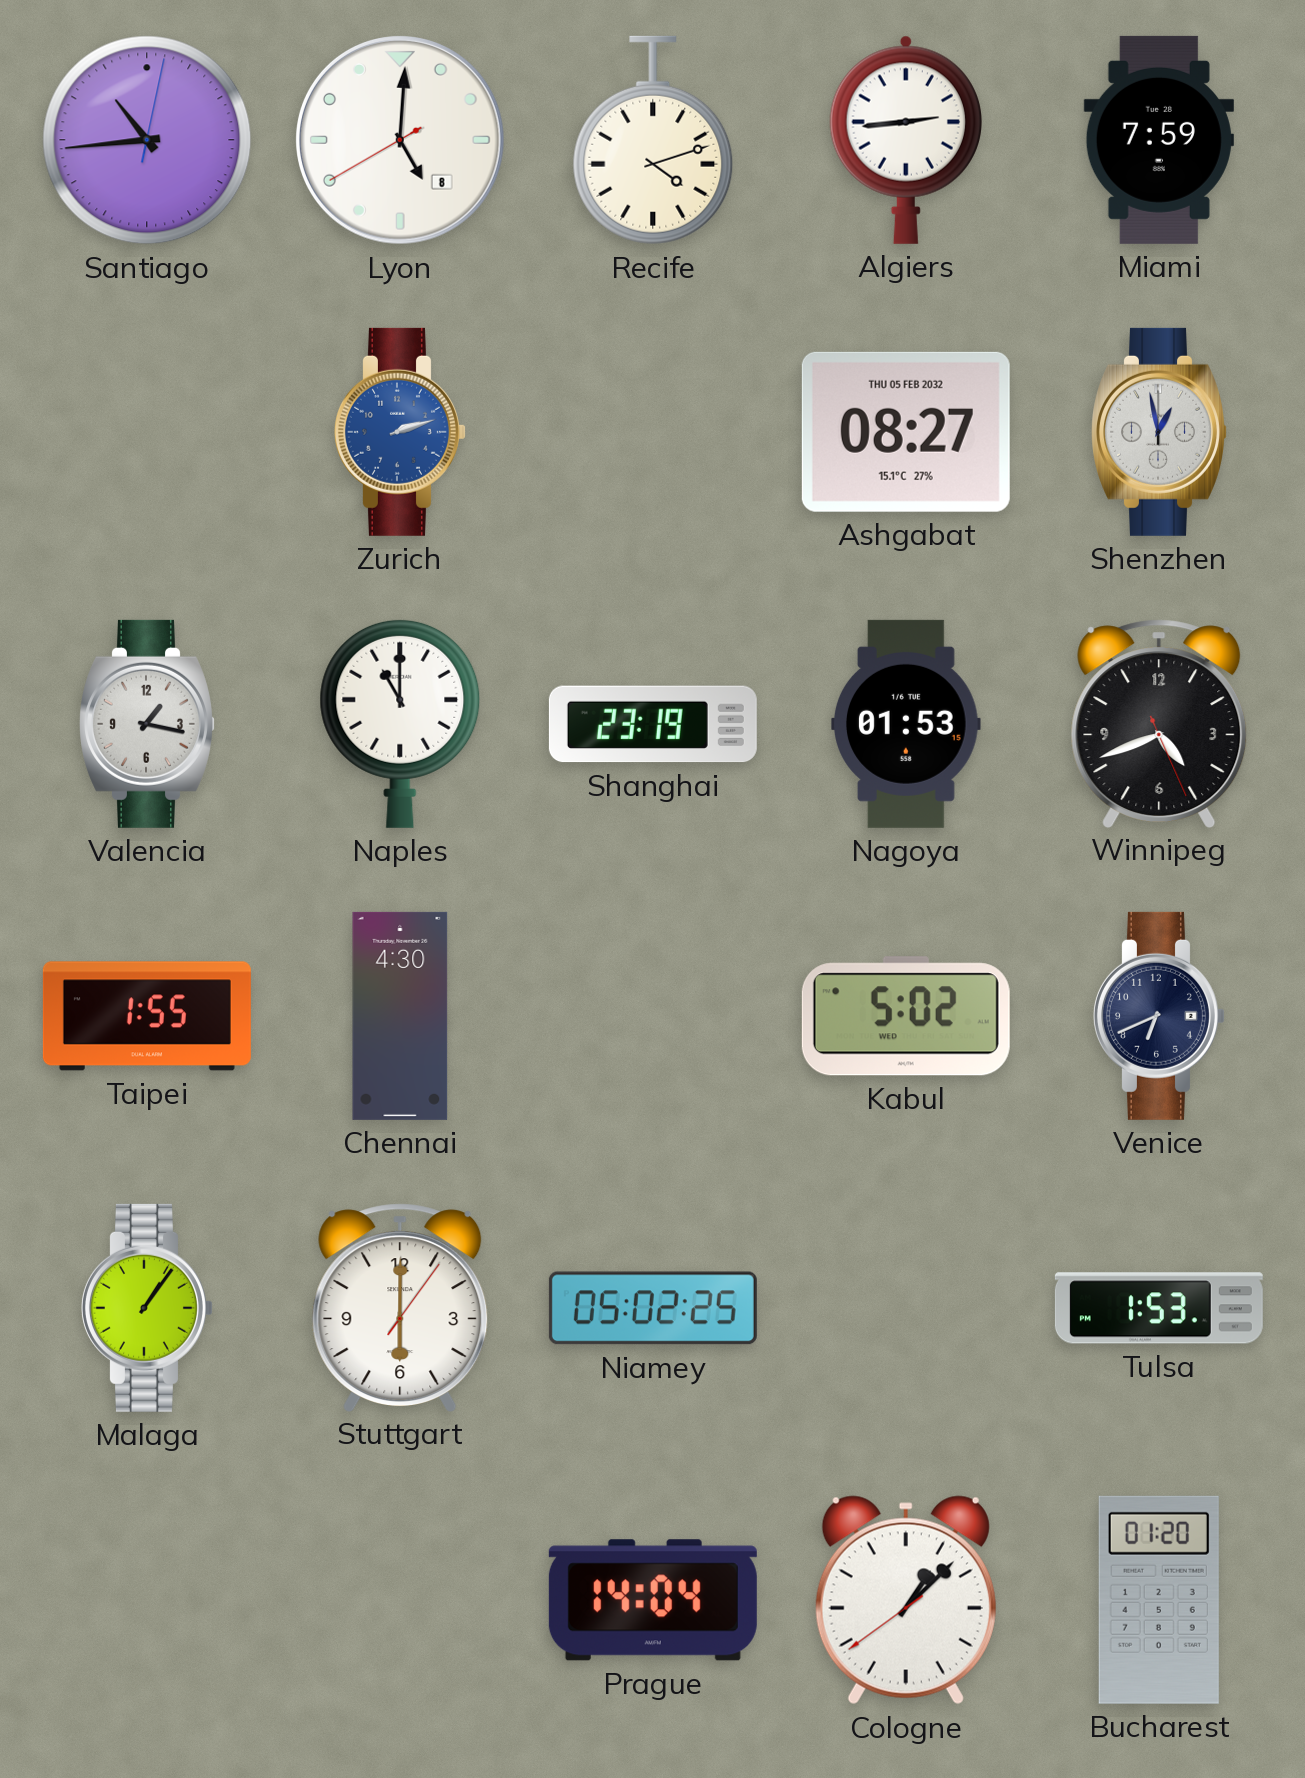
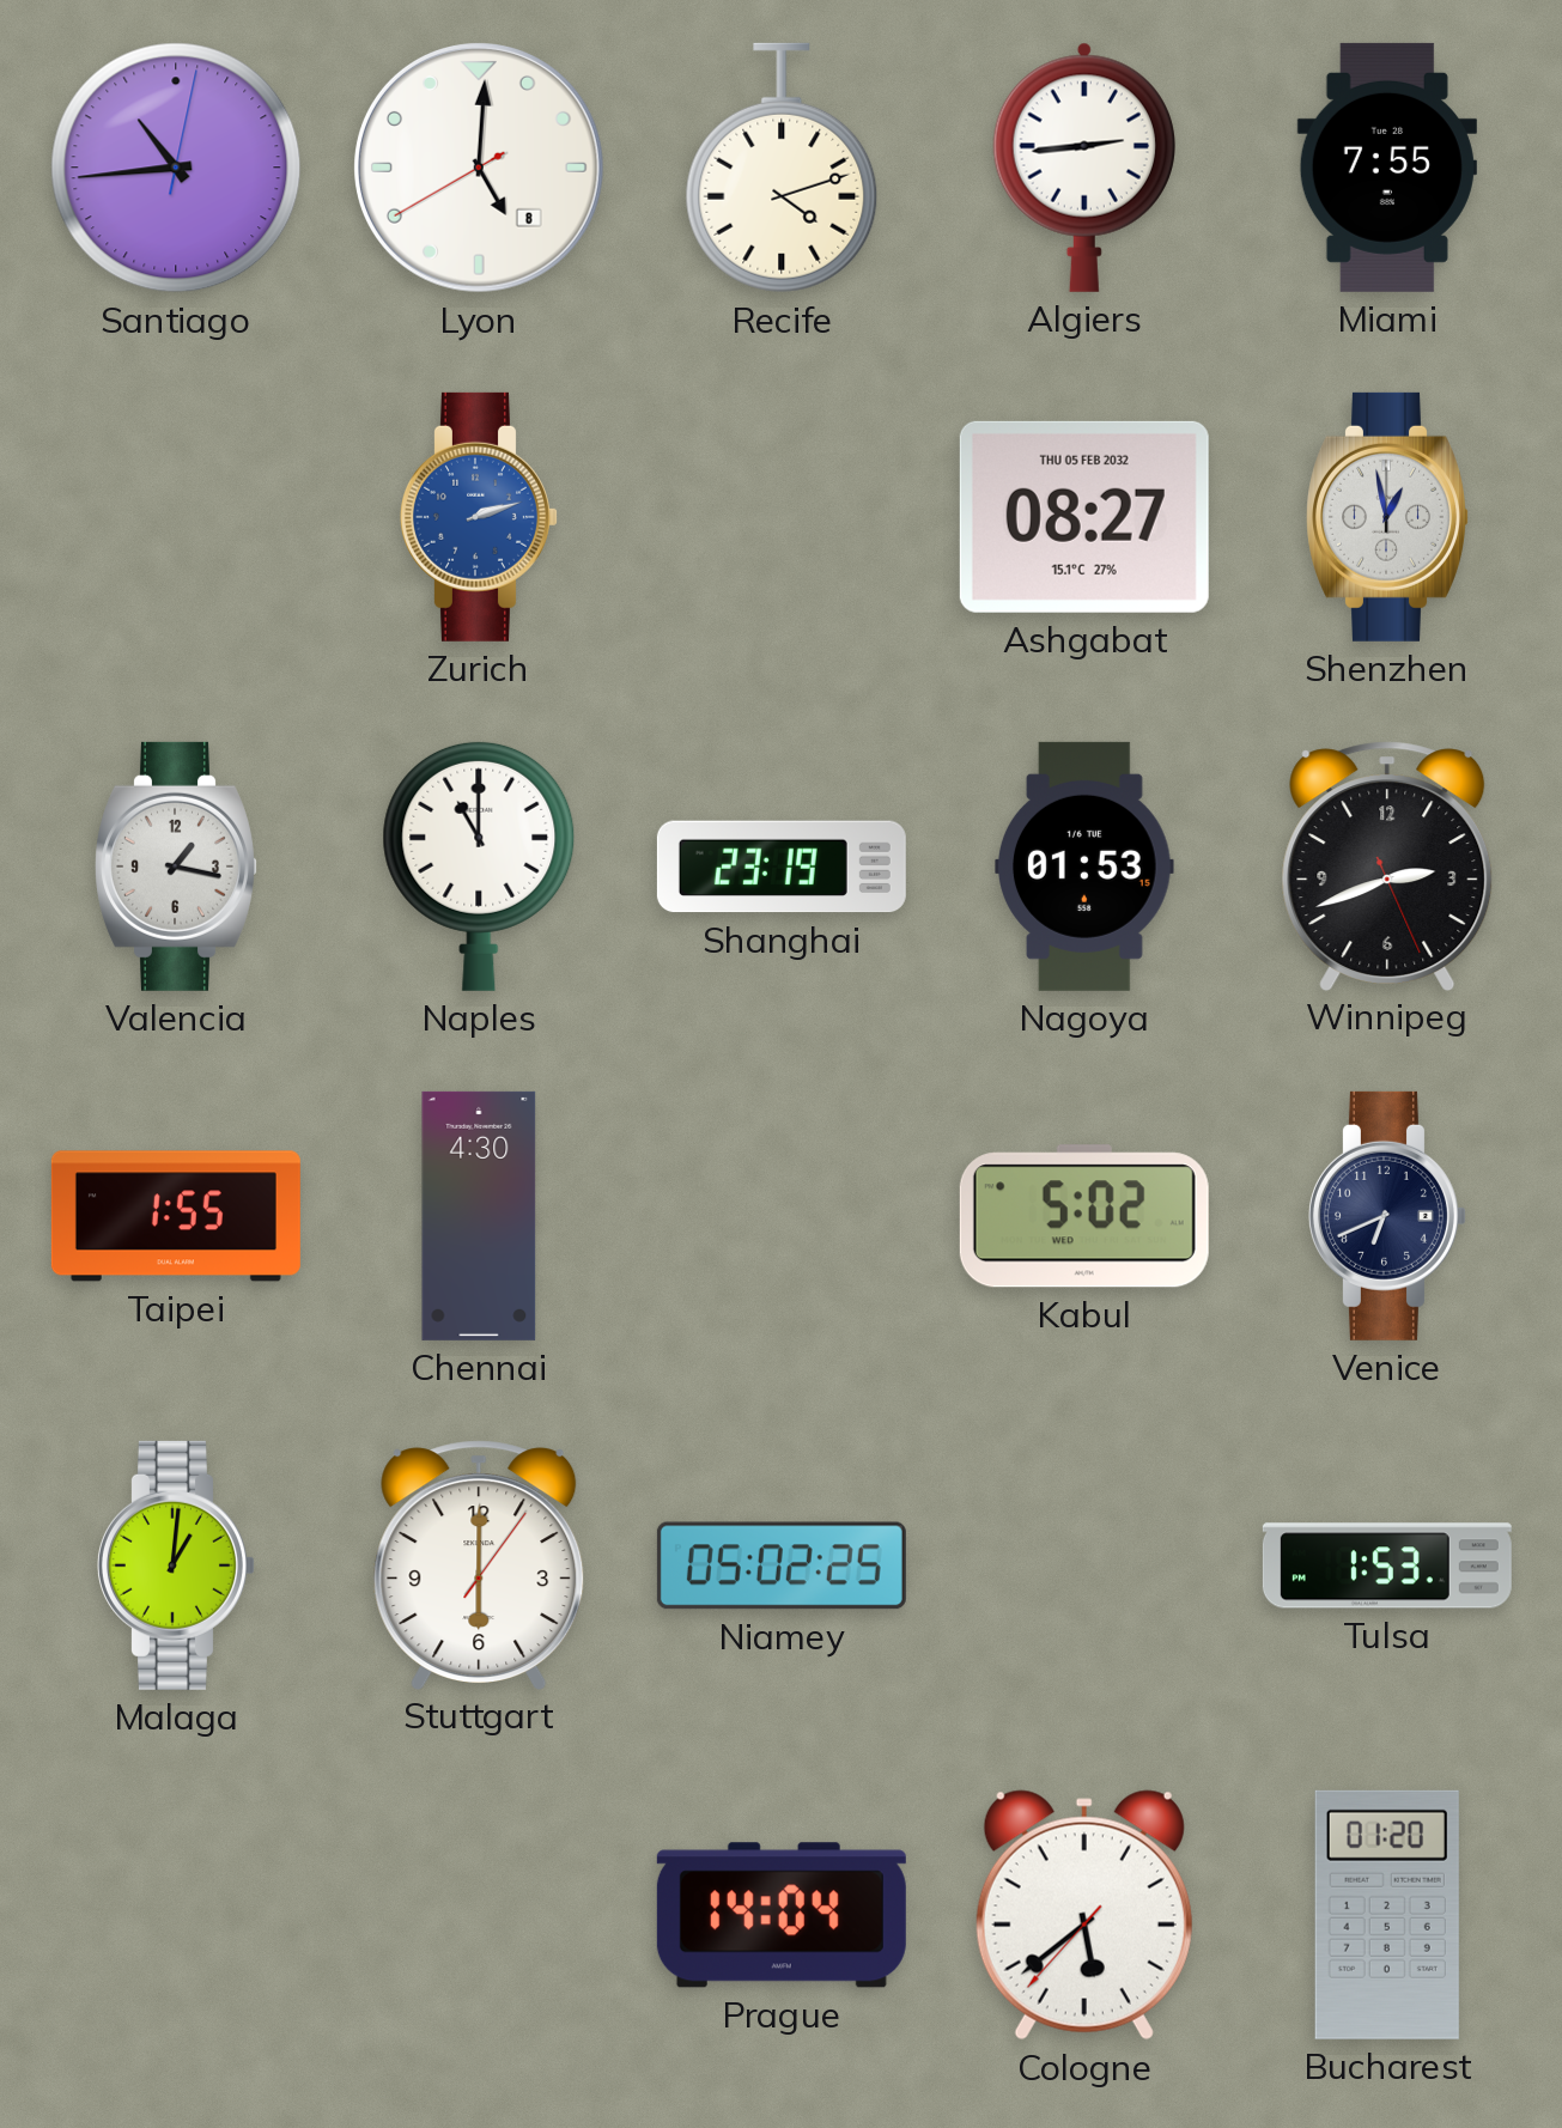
Miami: 7:59 -> 7:55
Winnipeg: 4:41 -> 2:41
Malaga: 1:06 -> 1:01
Cologne: 1:07 -> 5:38
